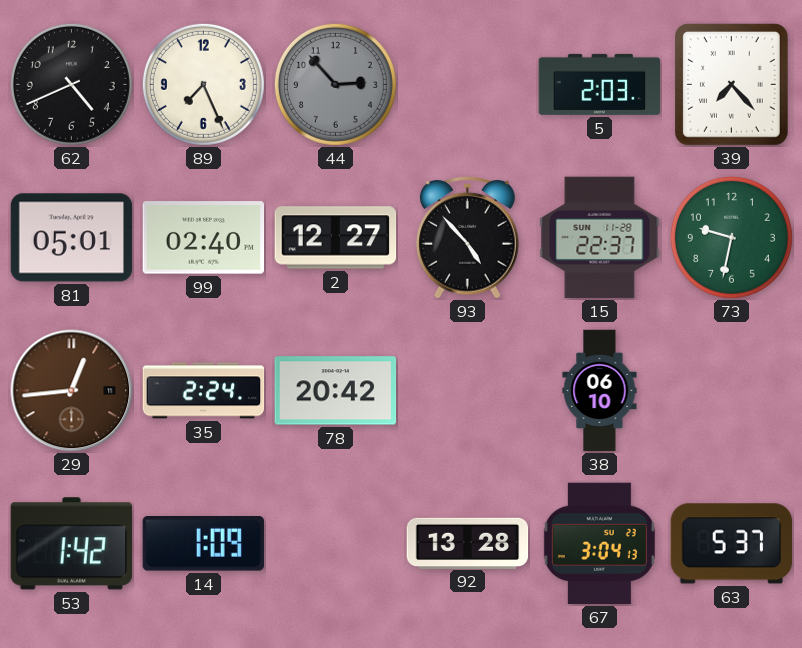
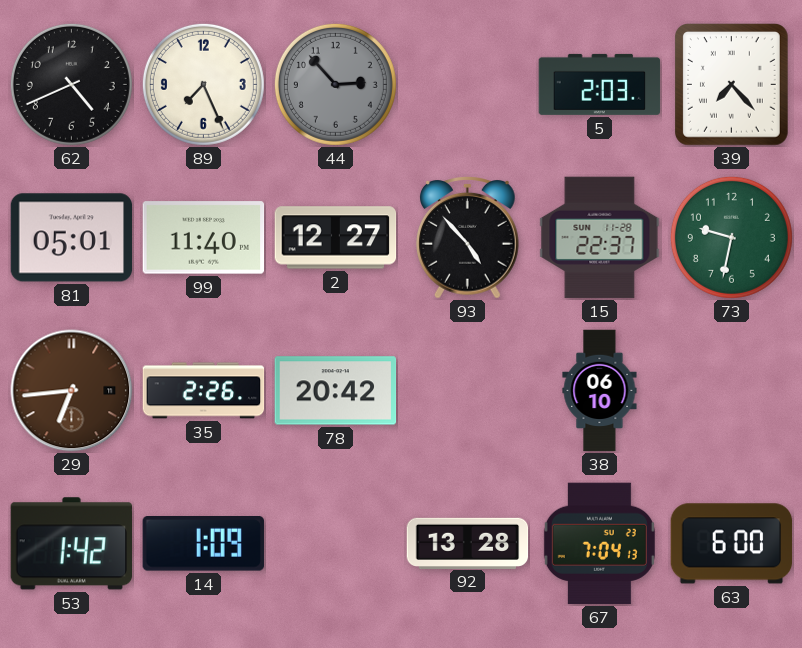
99: 02:40 -> 11:40
29: 12:44 -> 6:44
35: 2:24 -> 2:26
67: 3:04 -> 7:04
63: 5:37 -> 6:00
